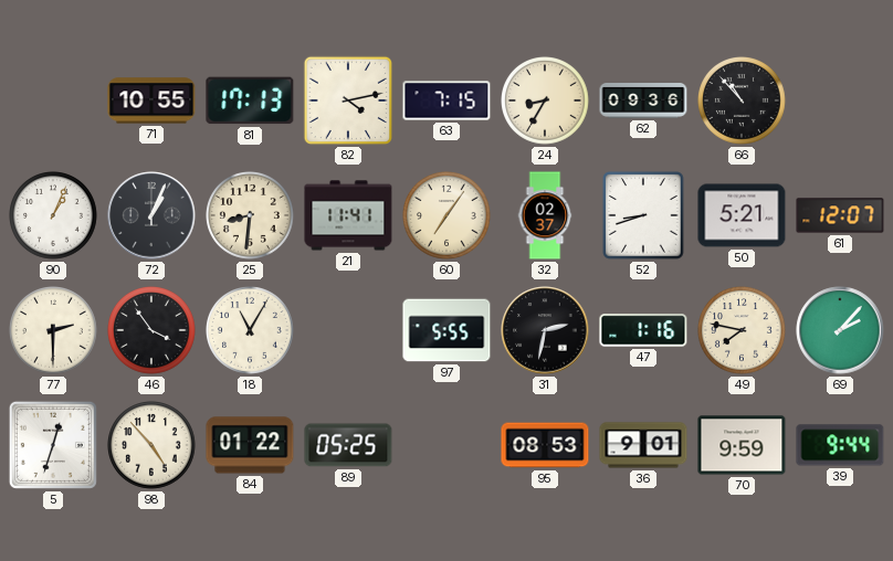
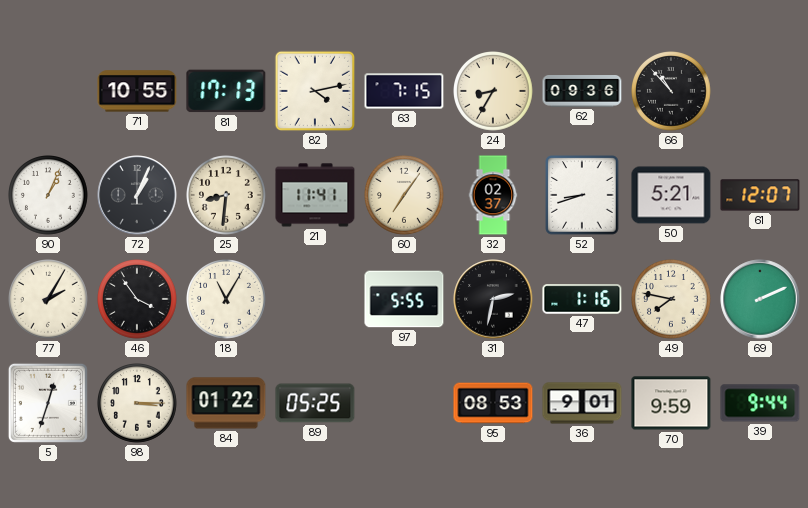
77: 2:30 -> 2:05
69: 2:07 -> 2:11
98: 4:53 -> 3:15
